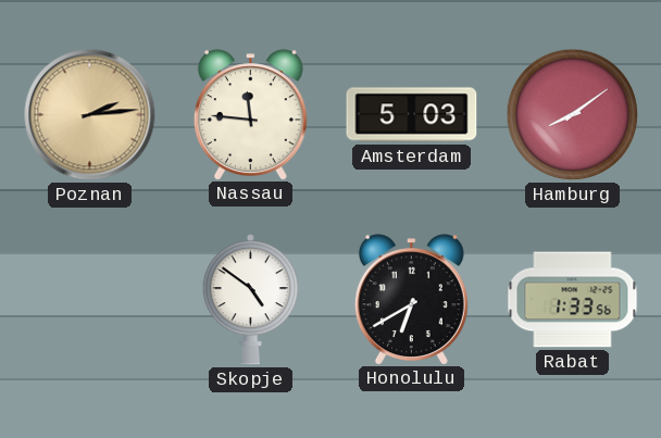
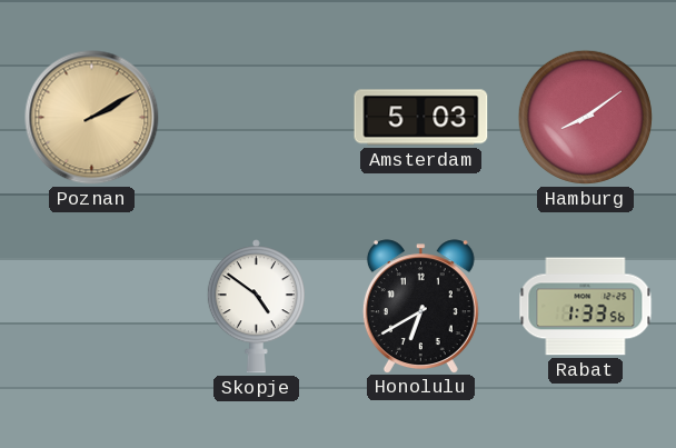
Poznan: 2:14 -> 2:10
Nassau: 11:46 -> none
